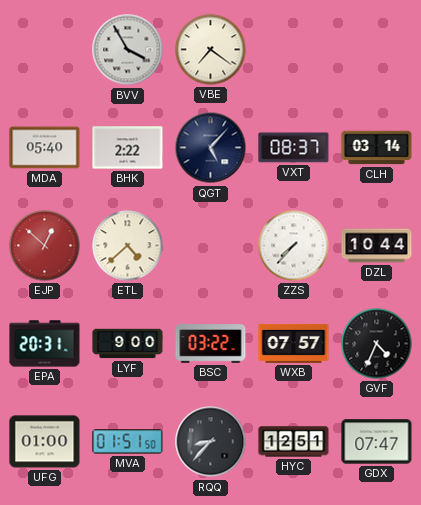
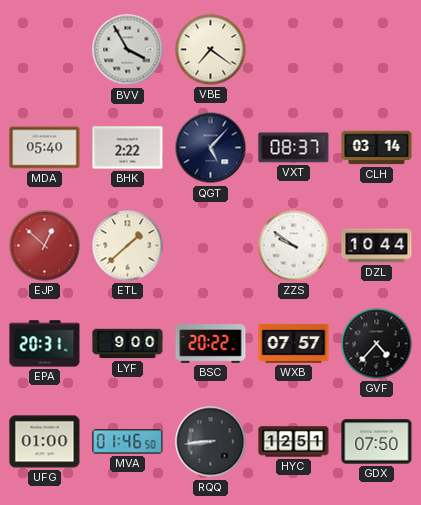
ETL: 4:38 -> 1:38
ZZS: 7:37 -> 9:51
BSC: 03:22 -> 20:22
GVF: 4:34 -> 4:37
MVA: 01:51 -> 01:46
RQQ: 8:37 -> 8:44
GDX: 07:47 -> 07:50
